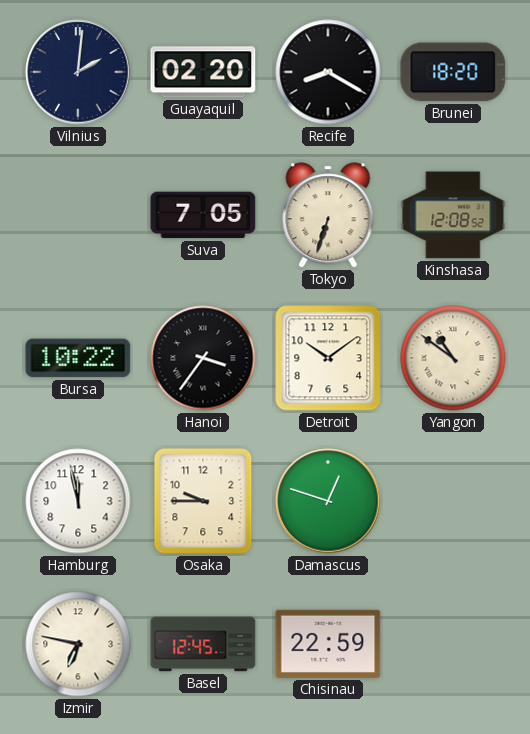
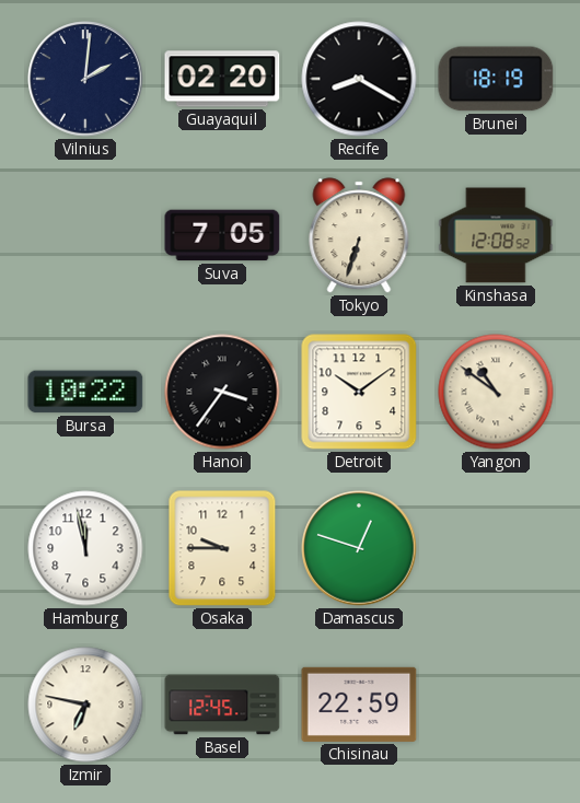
Brunei: 18:20 -> 18:19
